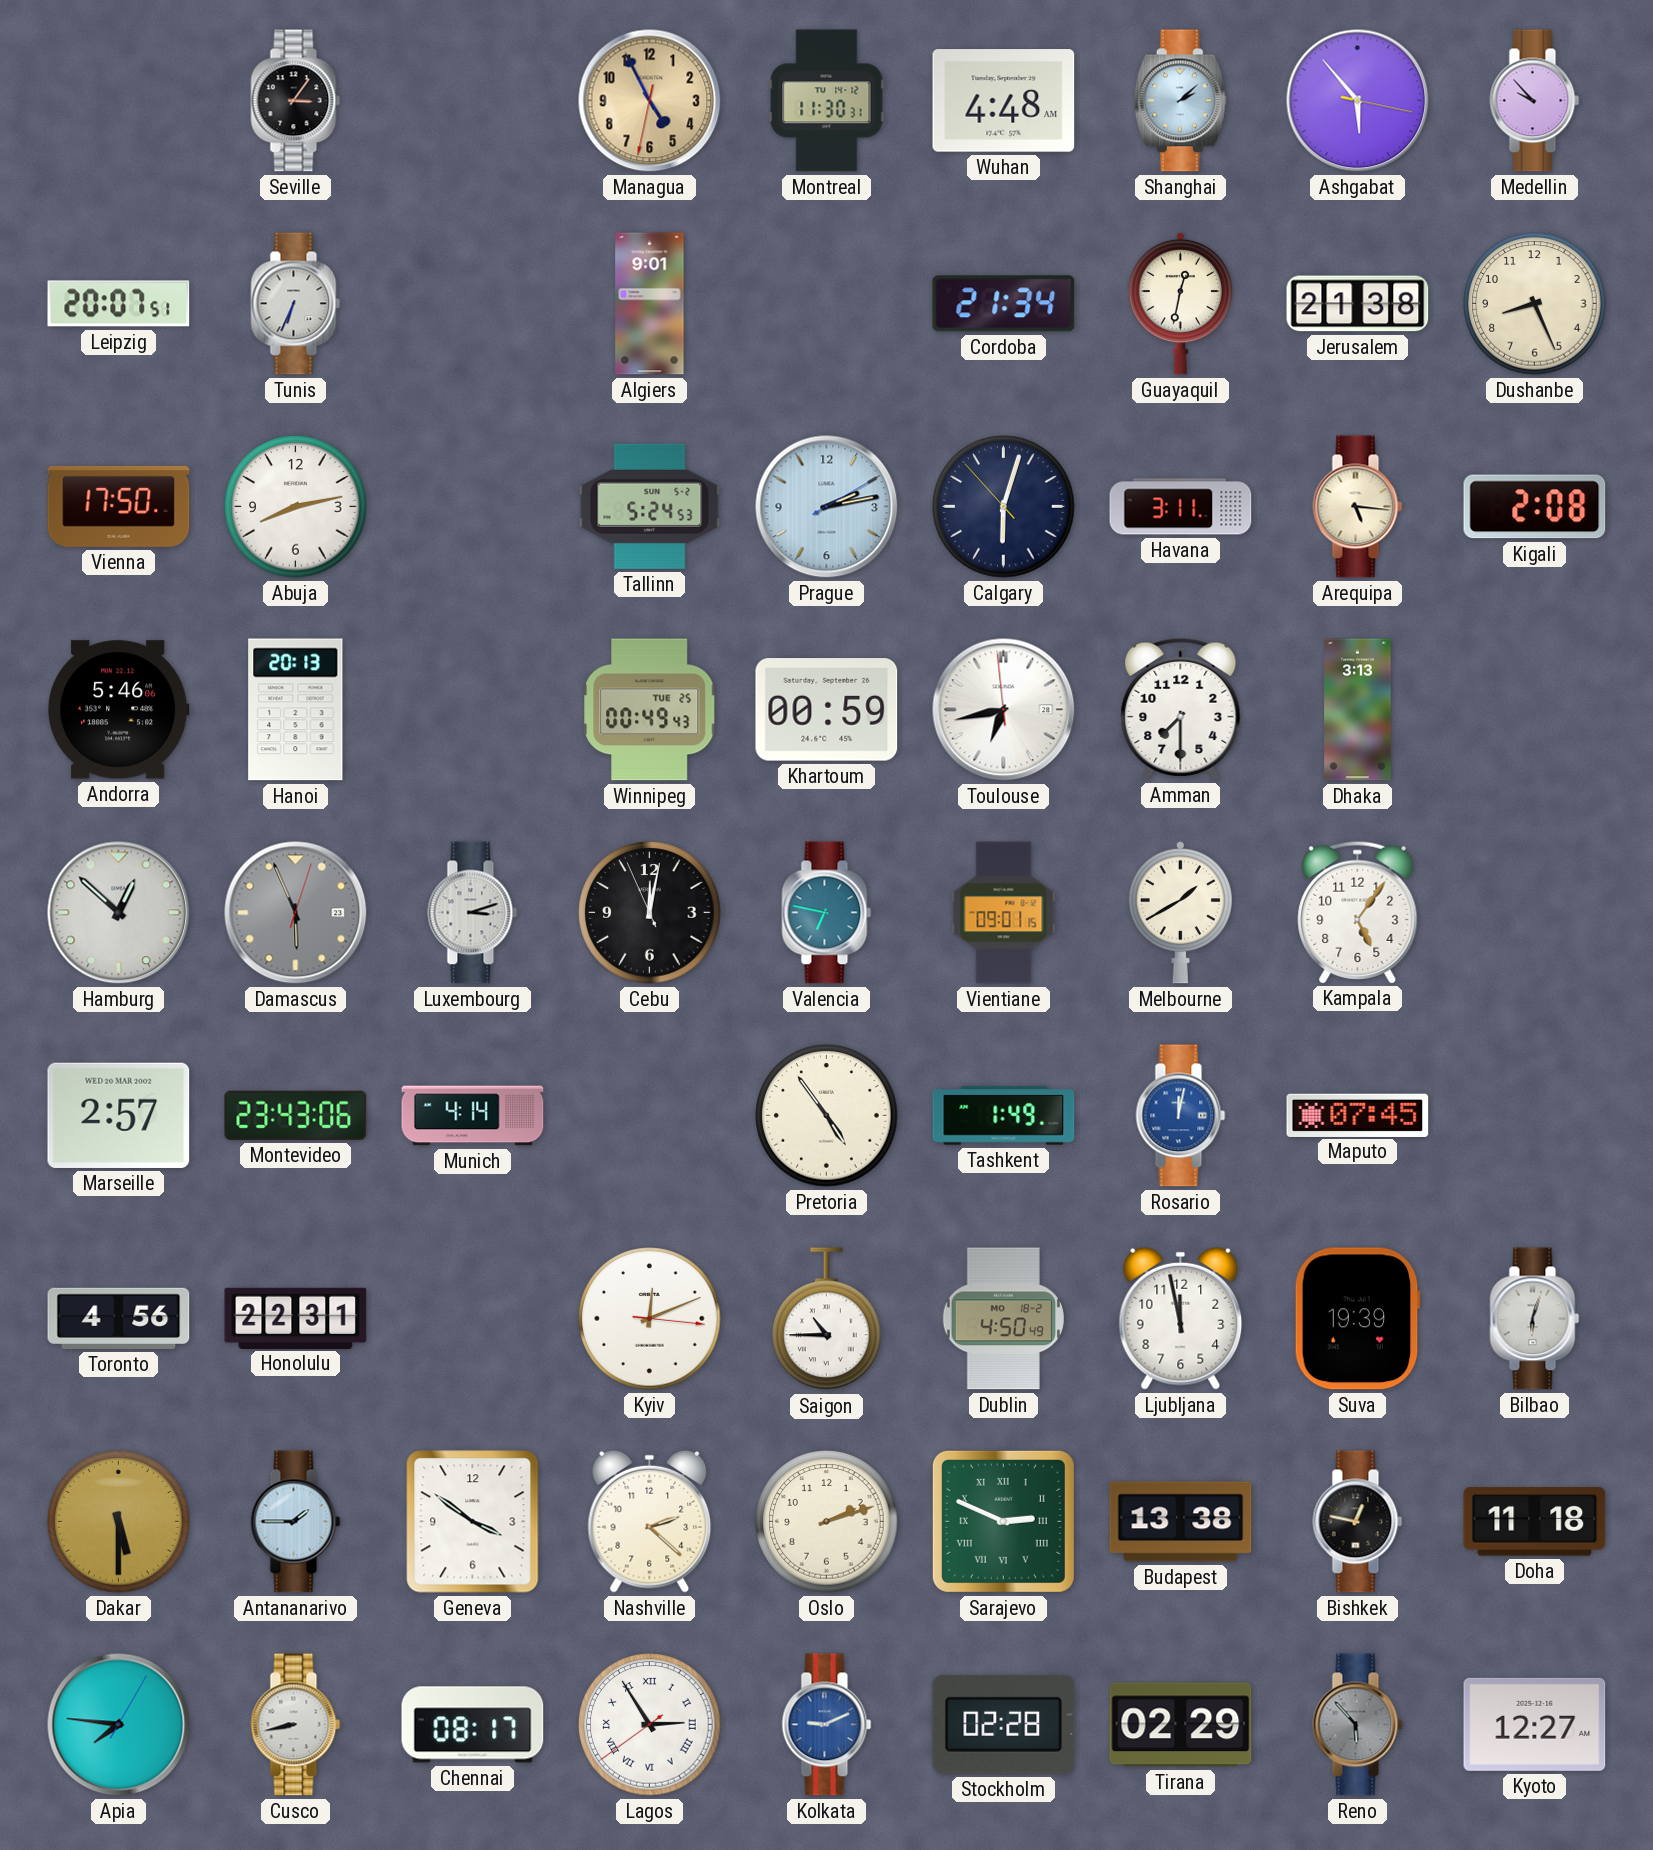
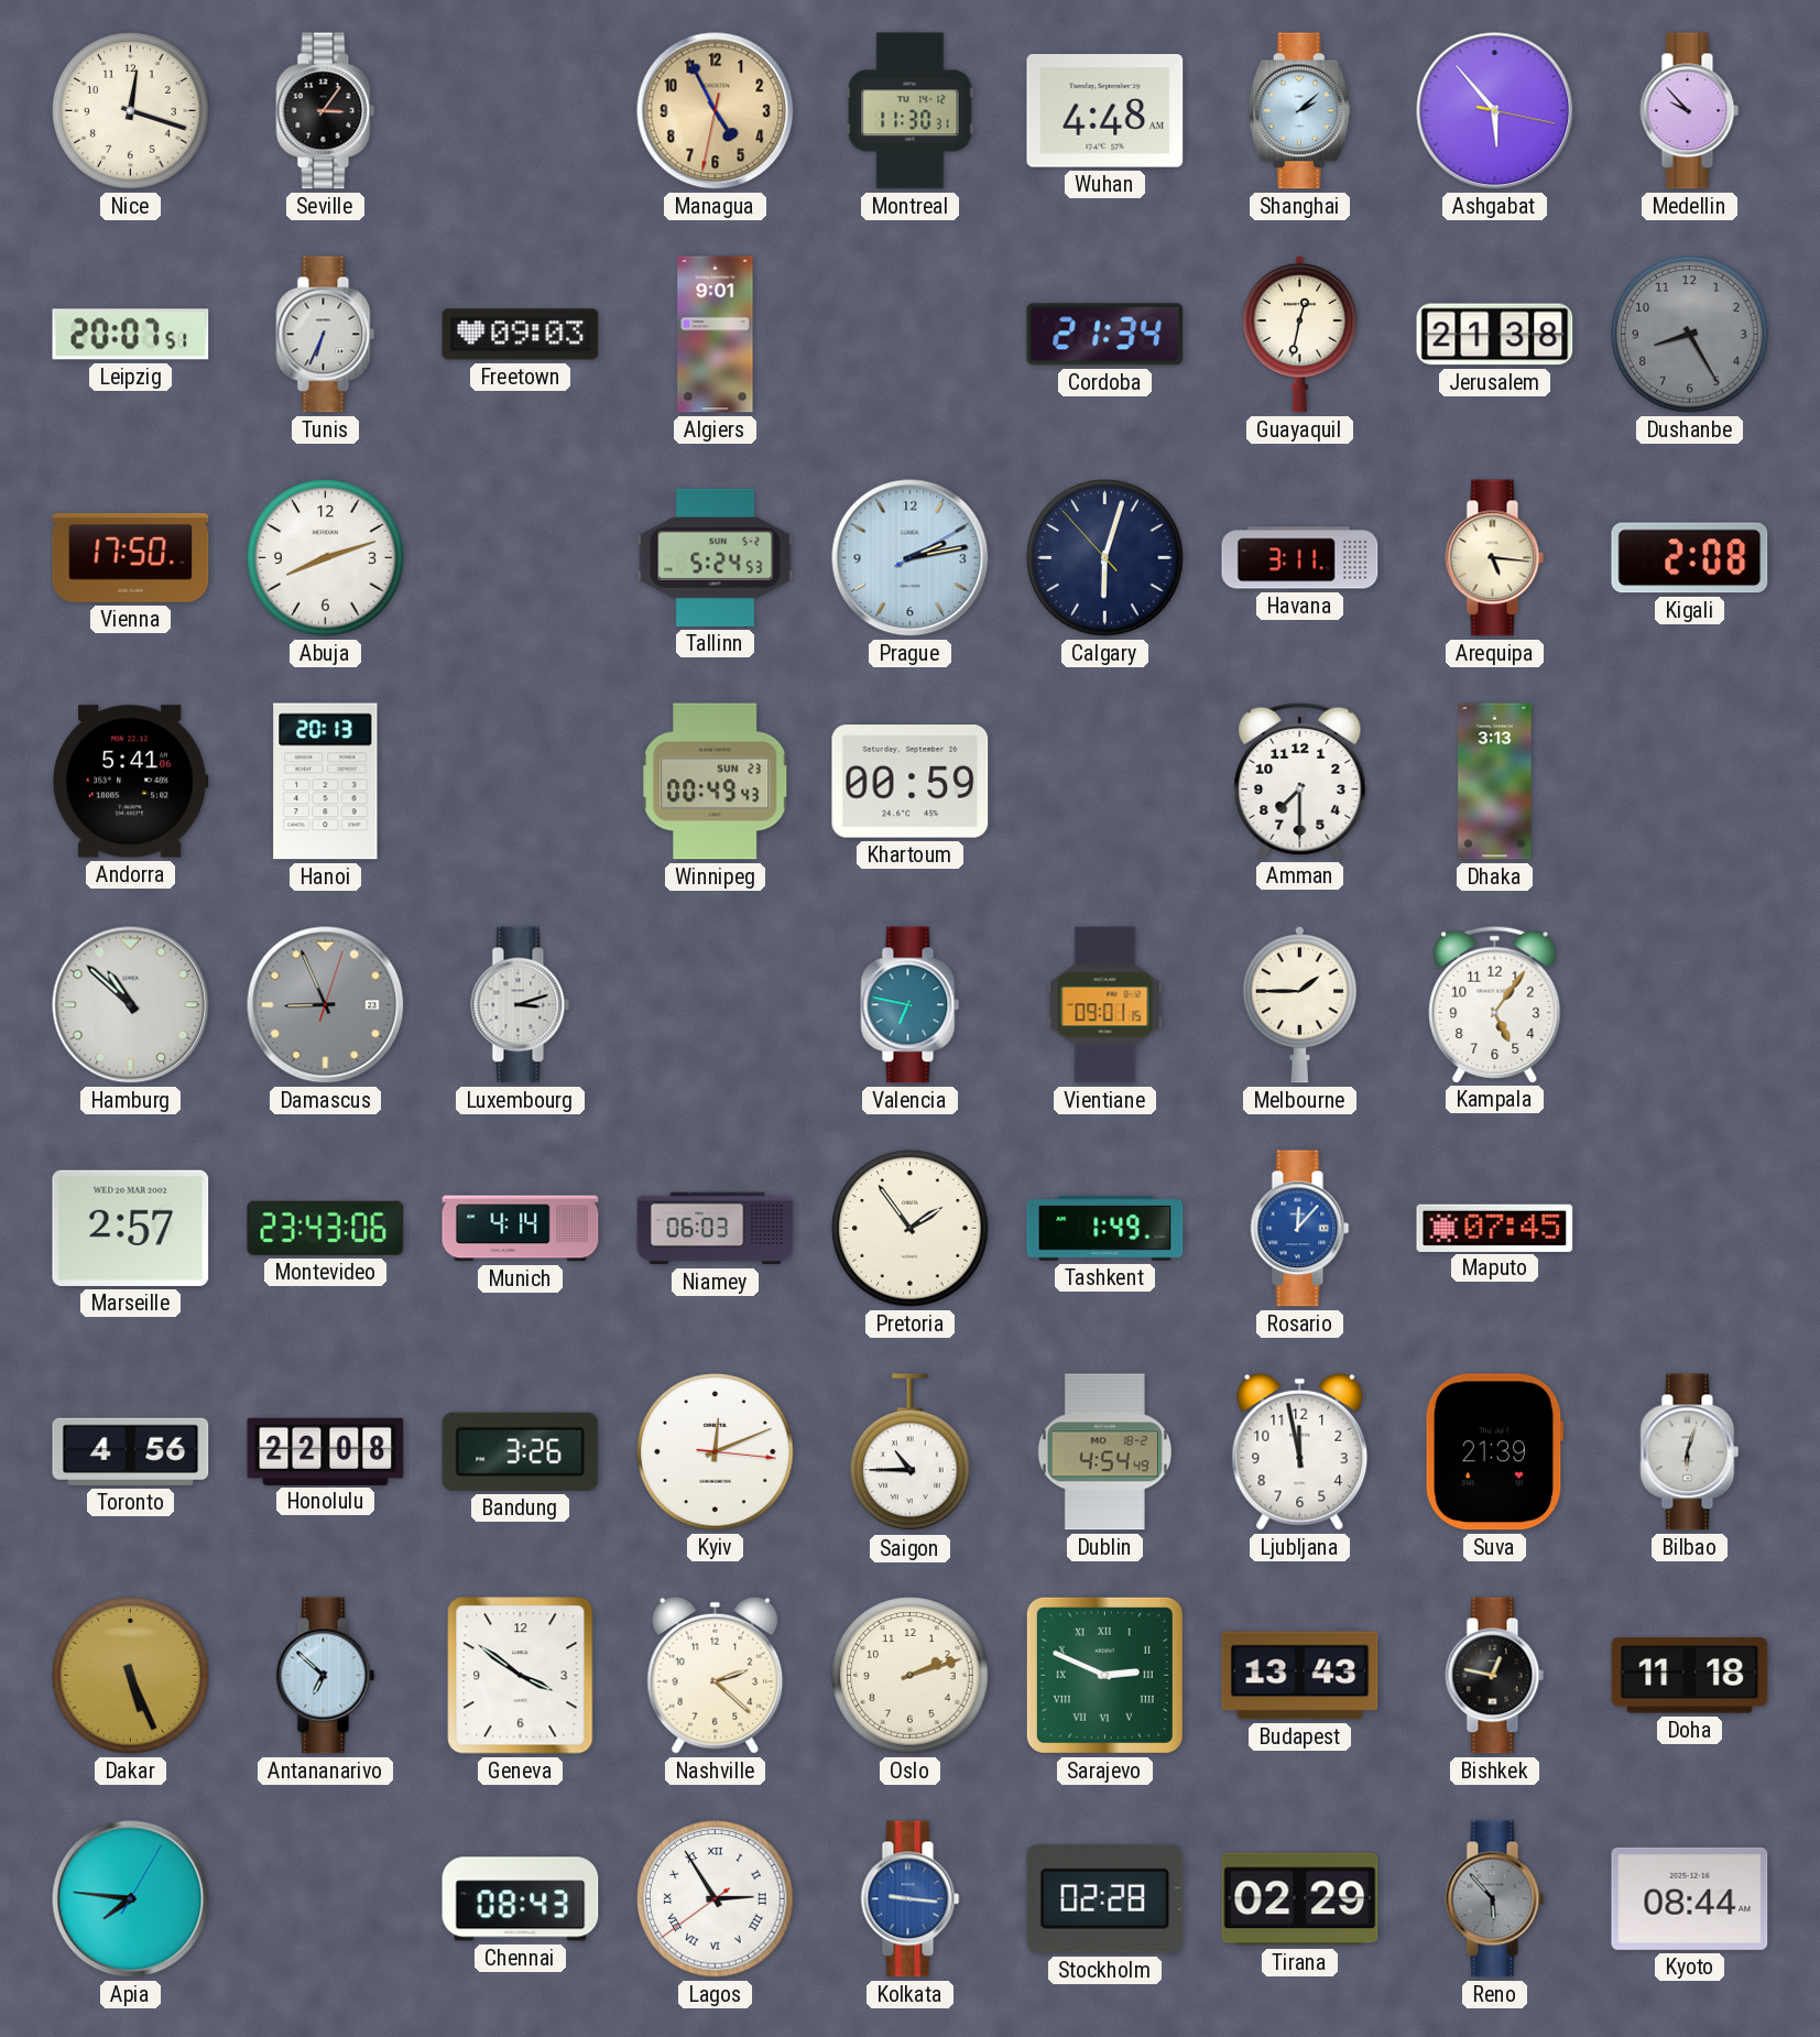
Nice: none -> 12:18
Freetown: none -> 09:03
Dushanbe: 8:26 -> 8:25
Dushanbe dial: cream -> grey
Abuja: 8:13 -> 8:12
Andorra: 5:46 -> 5:41
Winnipeg date: TUE 25 -> SUN 23
Toulouse: 6:42 -> none
Hamburg: 12:52 -> 10:52
Damascus: 5:56 -> 8:56
Cebu: 12:01 -> none
Melbourne: 1:40 -> 1:45
Niamey: none -> 06:03
Pretoria: 4:54 -> 1:54
Rosario: 12:02 -> 12:07
Honolulu: 22:31 -> 22:08
Bandung: none -> 3:26
Dublin: 4:50 -> 4:54
Suva: 19:39 -> 21:39
Dakar: 5:30 -> 5:26
Antananarivo: 1:45 -> 6:52
Budapest: 13:38 -> 13:43
Cusco: 8:43 -> none
Chennai: 08:17 -> 08:43
Kolkata: 9:11 -> 9:16
Kyoto: 12:27 -> 08:44
